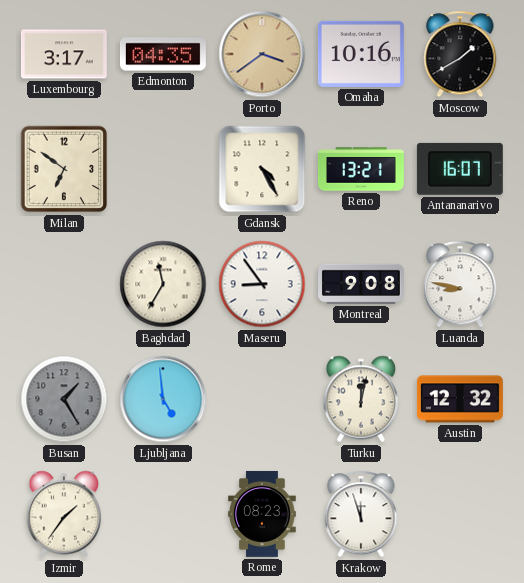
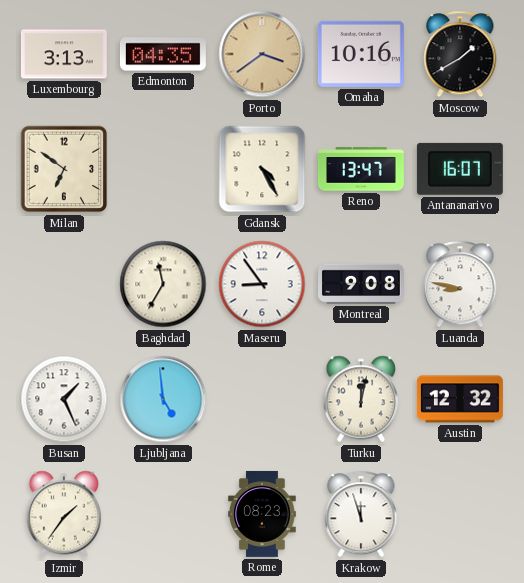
Luxembourg: 3:17 -> 3:13
Reno: 13:21 -> 13:47
Busan: 1:25 -> 1:26
Busan dial: grey -> white
